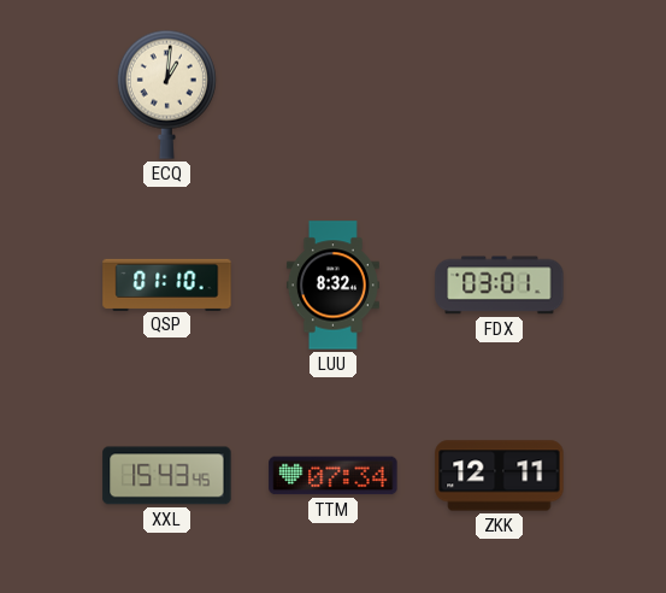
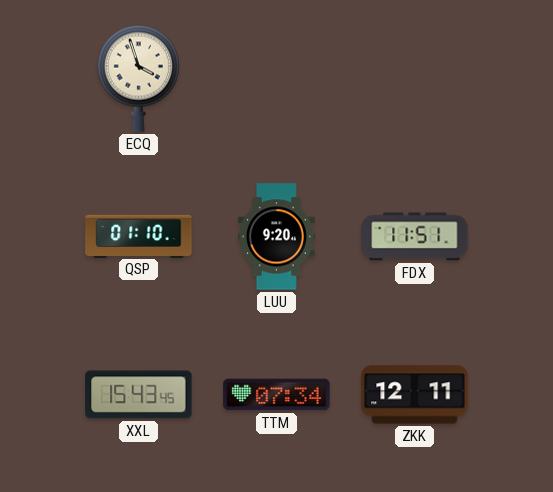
ECQ: 1:01 -> 3:57
LUU: 8:32 -> 9:20
FDX: 03:01 -> 11:51
